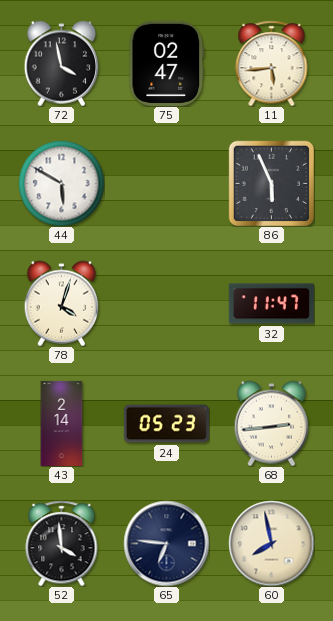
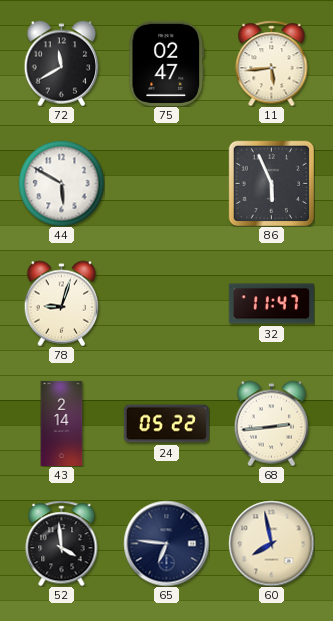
72: 3:58 -> 11:40
78: 4:03 -> 9:03
24: 05:23 -> 05:22
